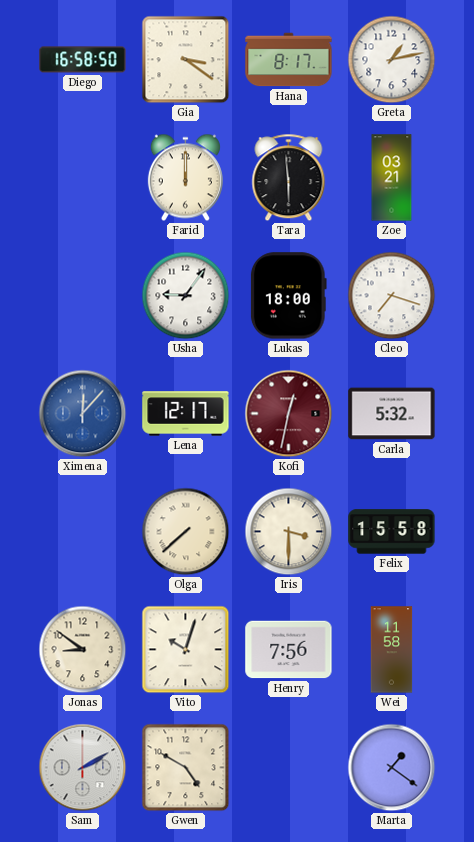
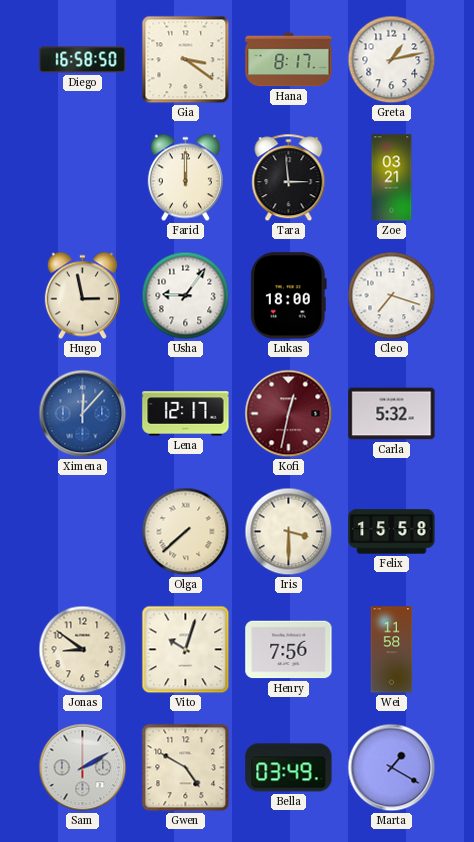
Tara: 5:59 -> 2:59
Hugo: none -> 2:58
Bella: none -> 03:49
Marta: 1:21 -> 1:20
